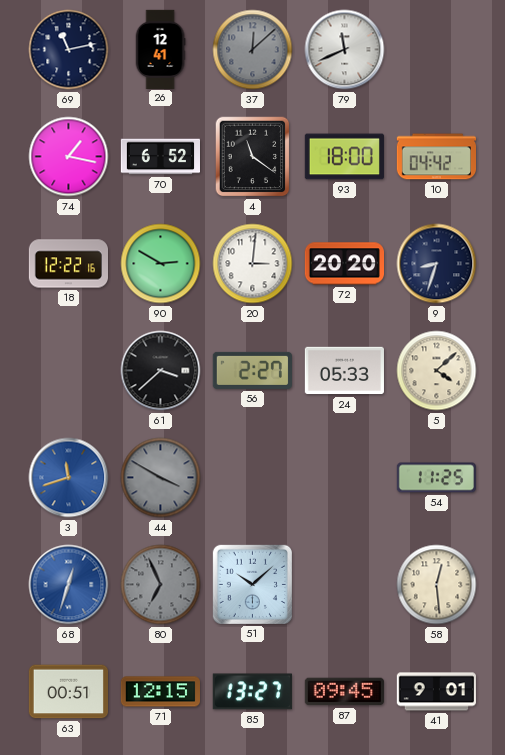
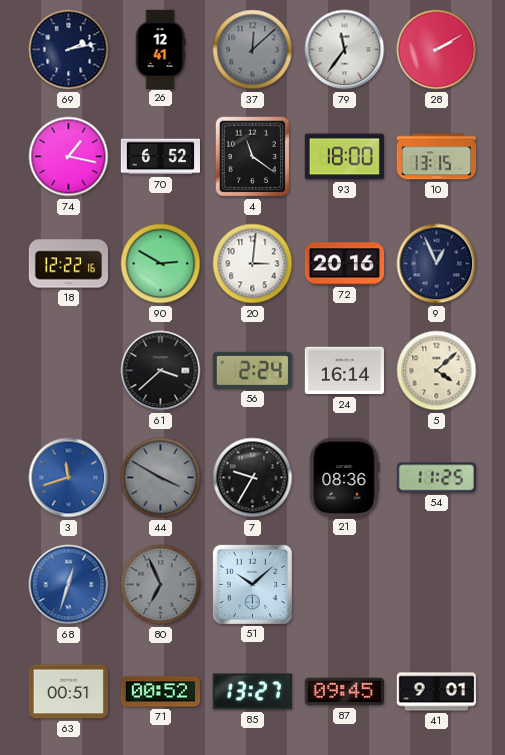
69: 11:13 -> 2:13
79: 11:41 -> 11:36
28: none -> 2:10
10: 04:42 -> 13:15
72: 20:20 -> 20:16
9: 8:33 -> 12:56
56: 2:27 -> 2:24
24: 05:33 -> 16:14
7: none -> 9:35
21: none -> 08:36
58: 12:29 -> none
71: 12:15 -> 00:52
